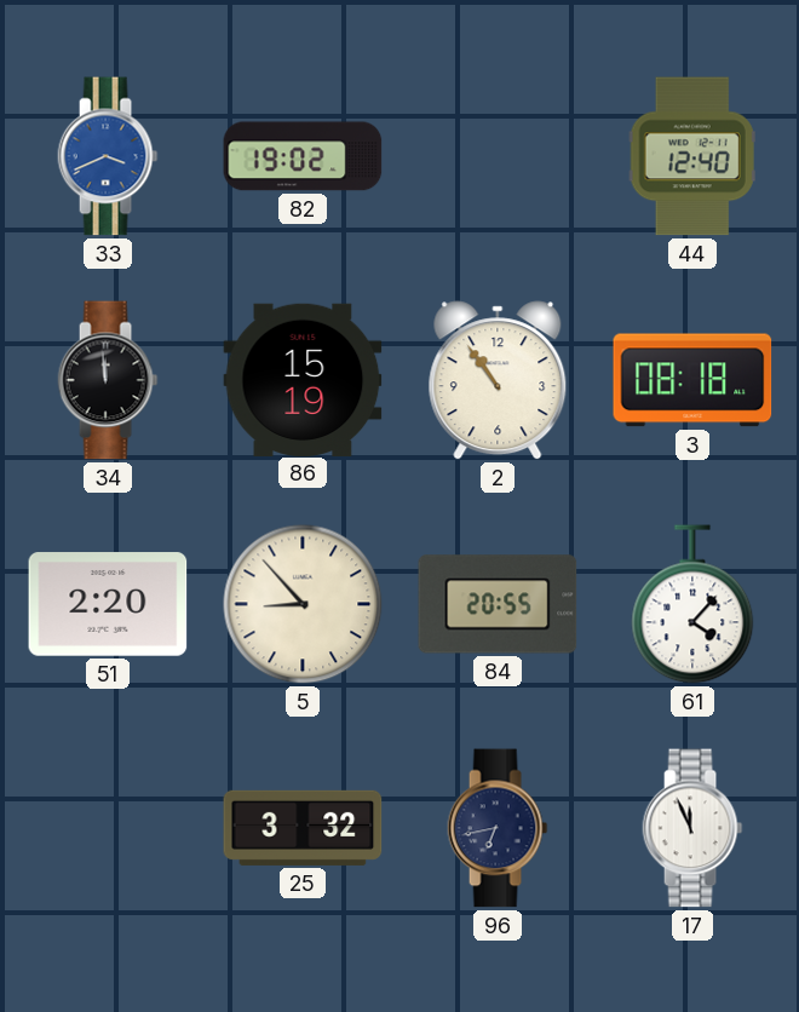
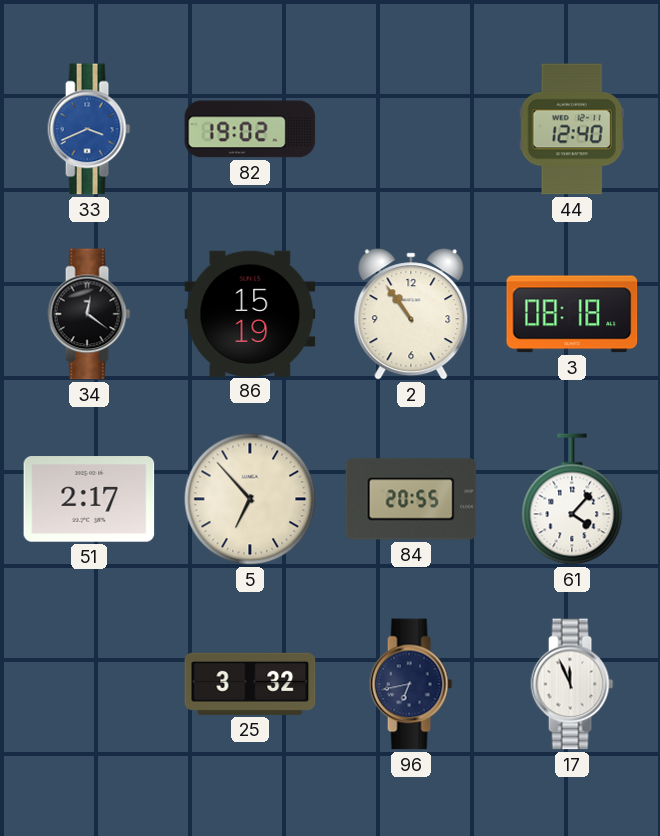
34: 11:59 -> 12:21
51: 2:20 -> 2:17
5: 8:53 -> 6:53
